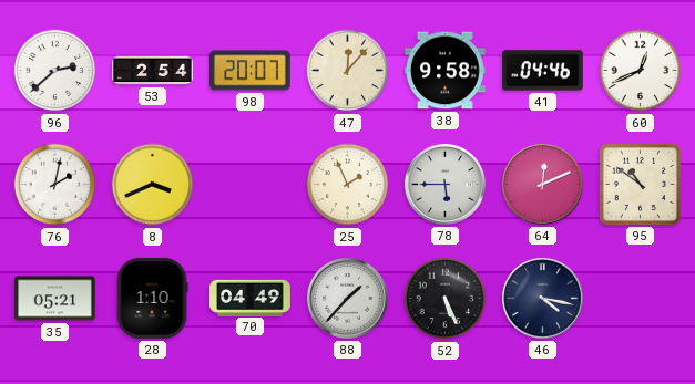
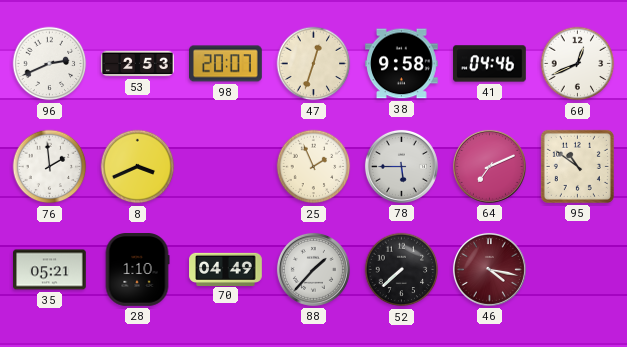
96: 2:38 -> 2:41
53: 2:54 -> 2:53
47: 12:07 -> 12:33
76: 2:02 -> 1:59
64: 12:11 -> 7:11
52: 5:26 -> 7:38
46 dial: navy -> burgundy
